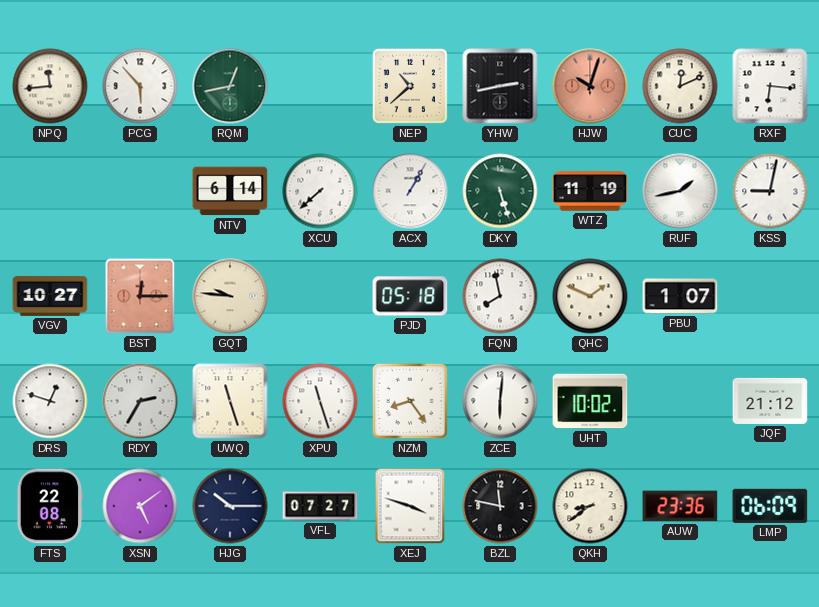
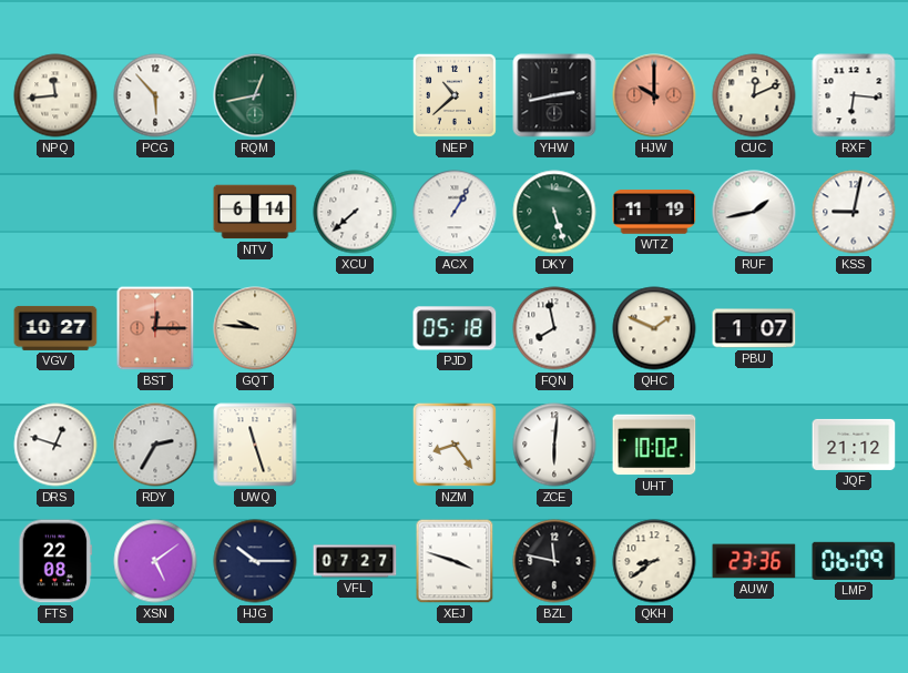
HJW: 10:03 -> 10:00
XPU: 11:27 -> none
